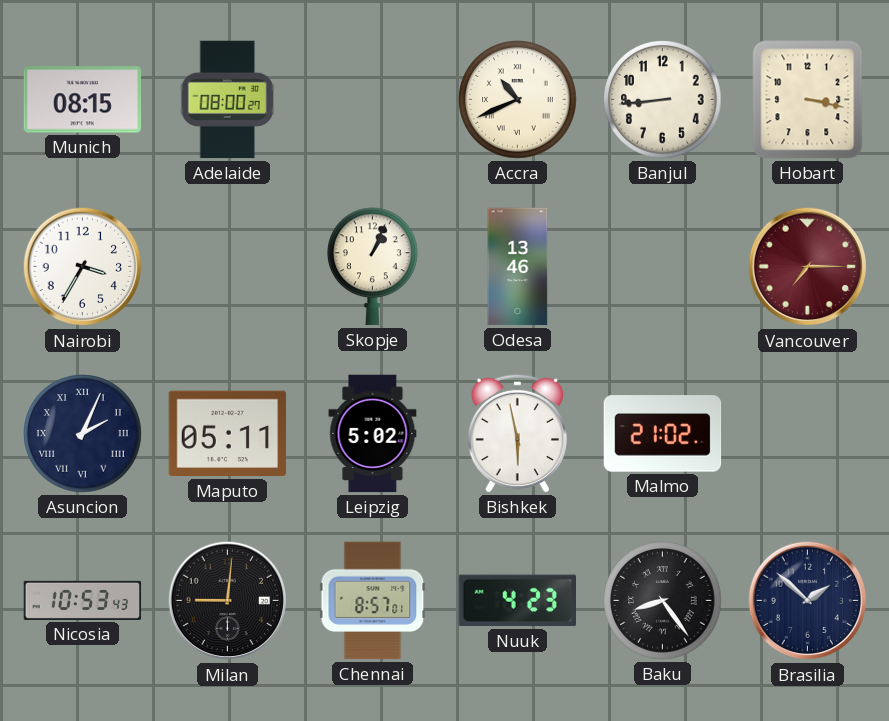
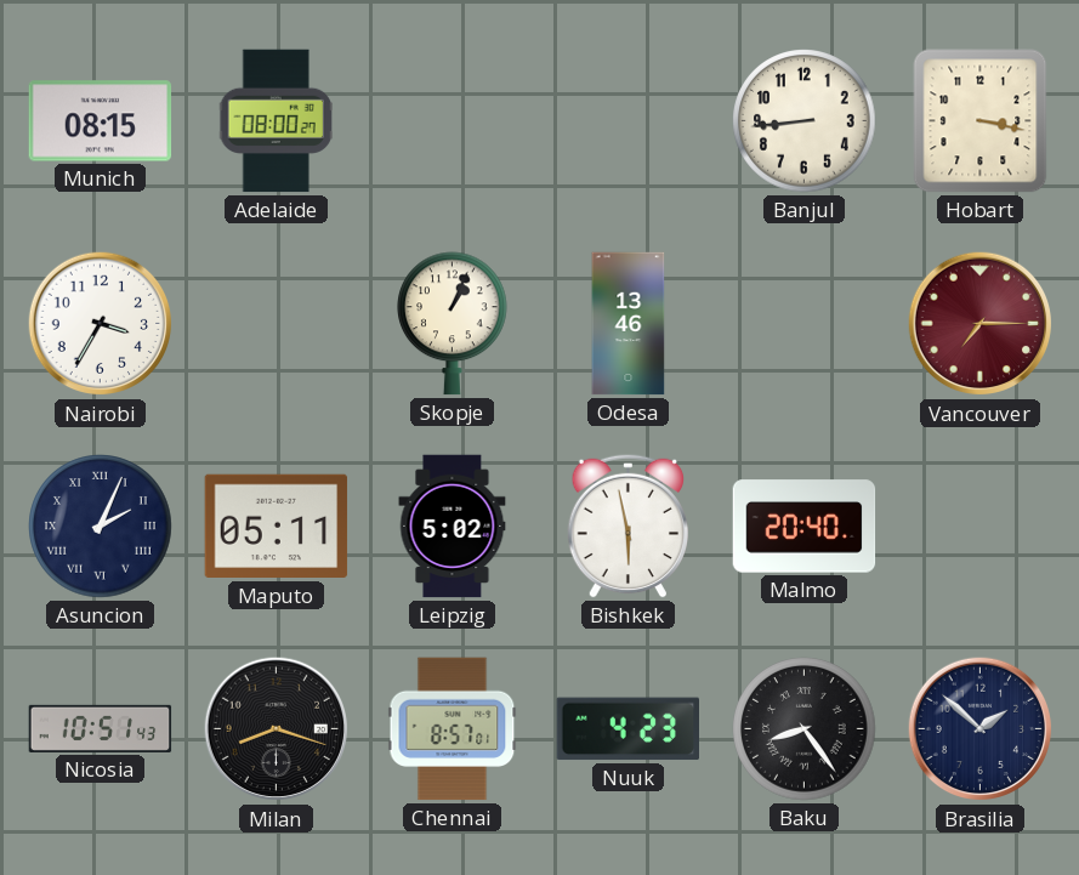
Accra: 10:41 -> none
Malmo: 21:02 -> 20:40
Nicosia: 10:53 -> 10:51
Milan: 9:01 -> 8:18
